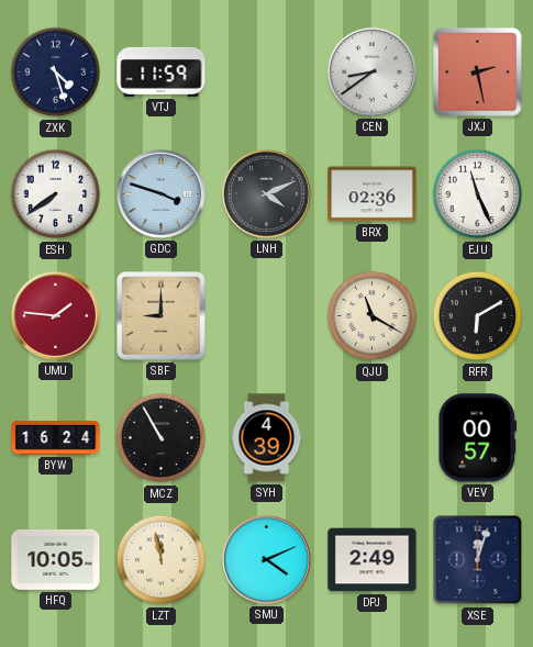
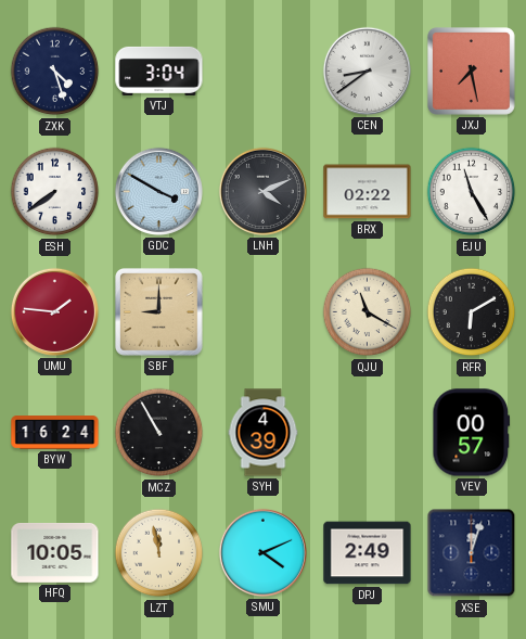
VTJ: 11:59 -> 3:04
JXJ: 2:28 -> 7:28
GDC: 3:48 -> 3:50
BRX: 02:36 -> 02:22
EJU: 11:26 -> 11:25
